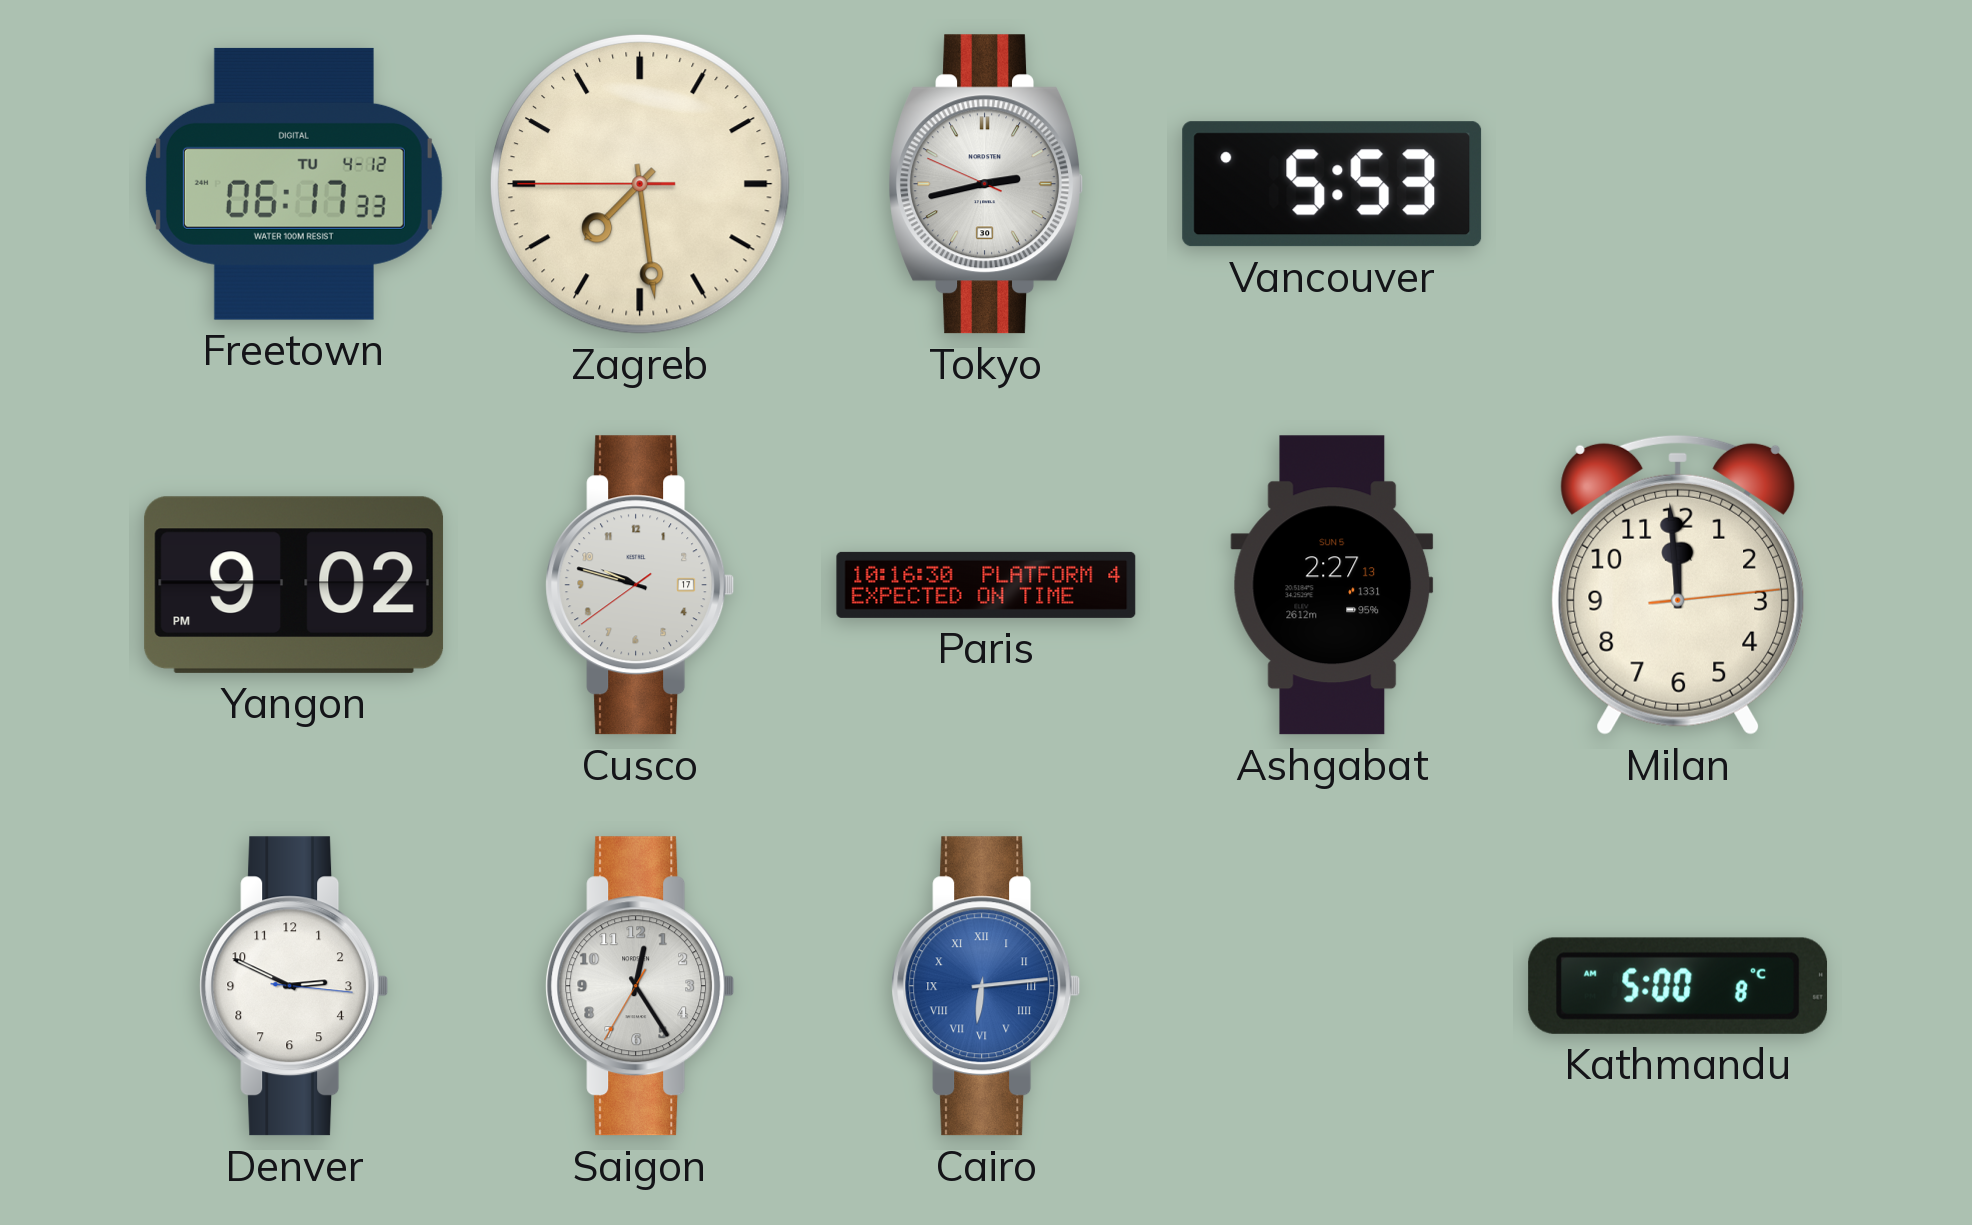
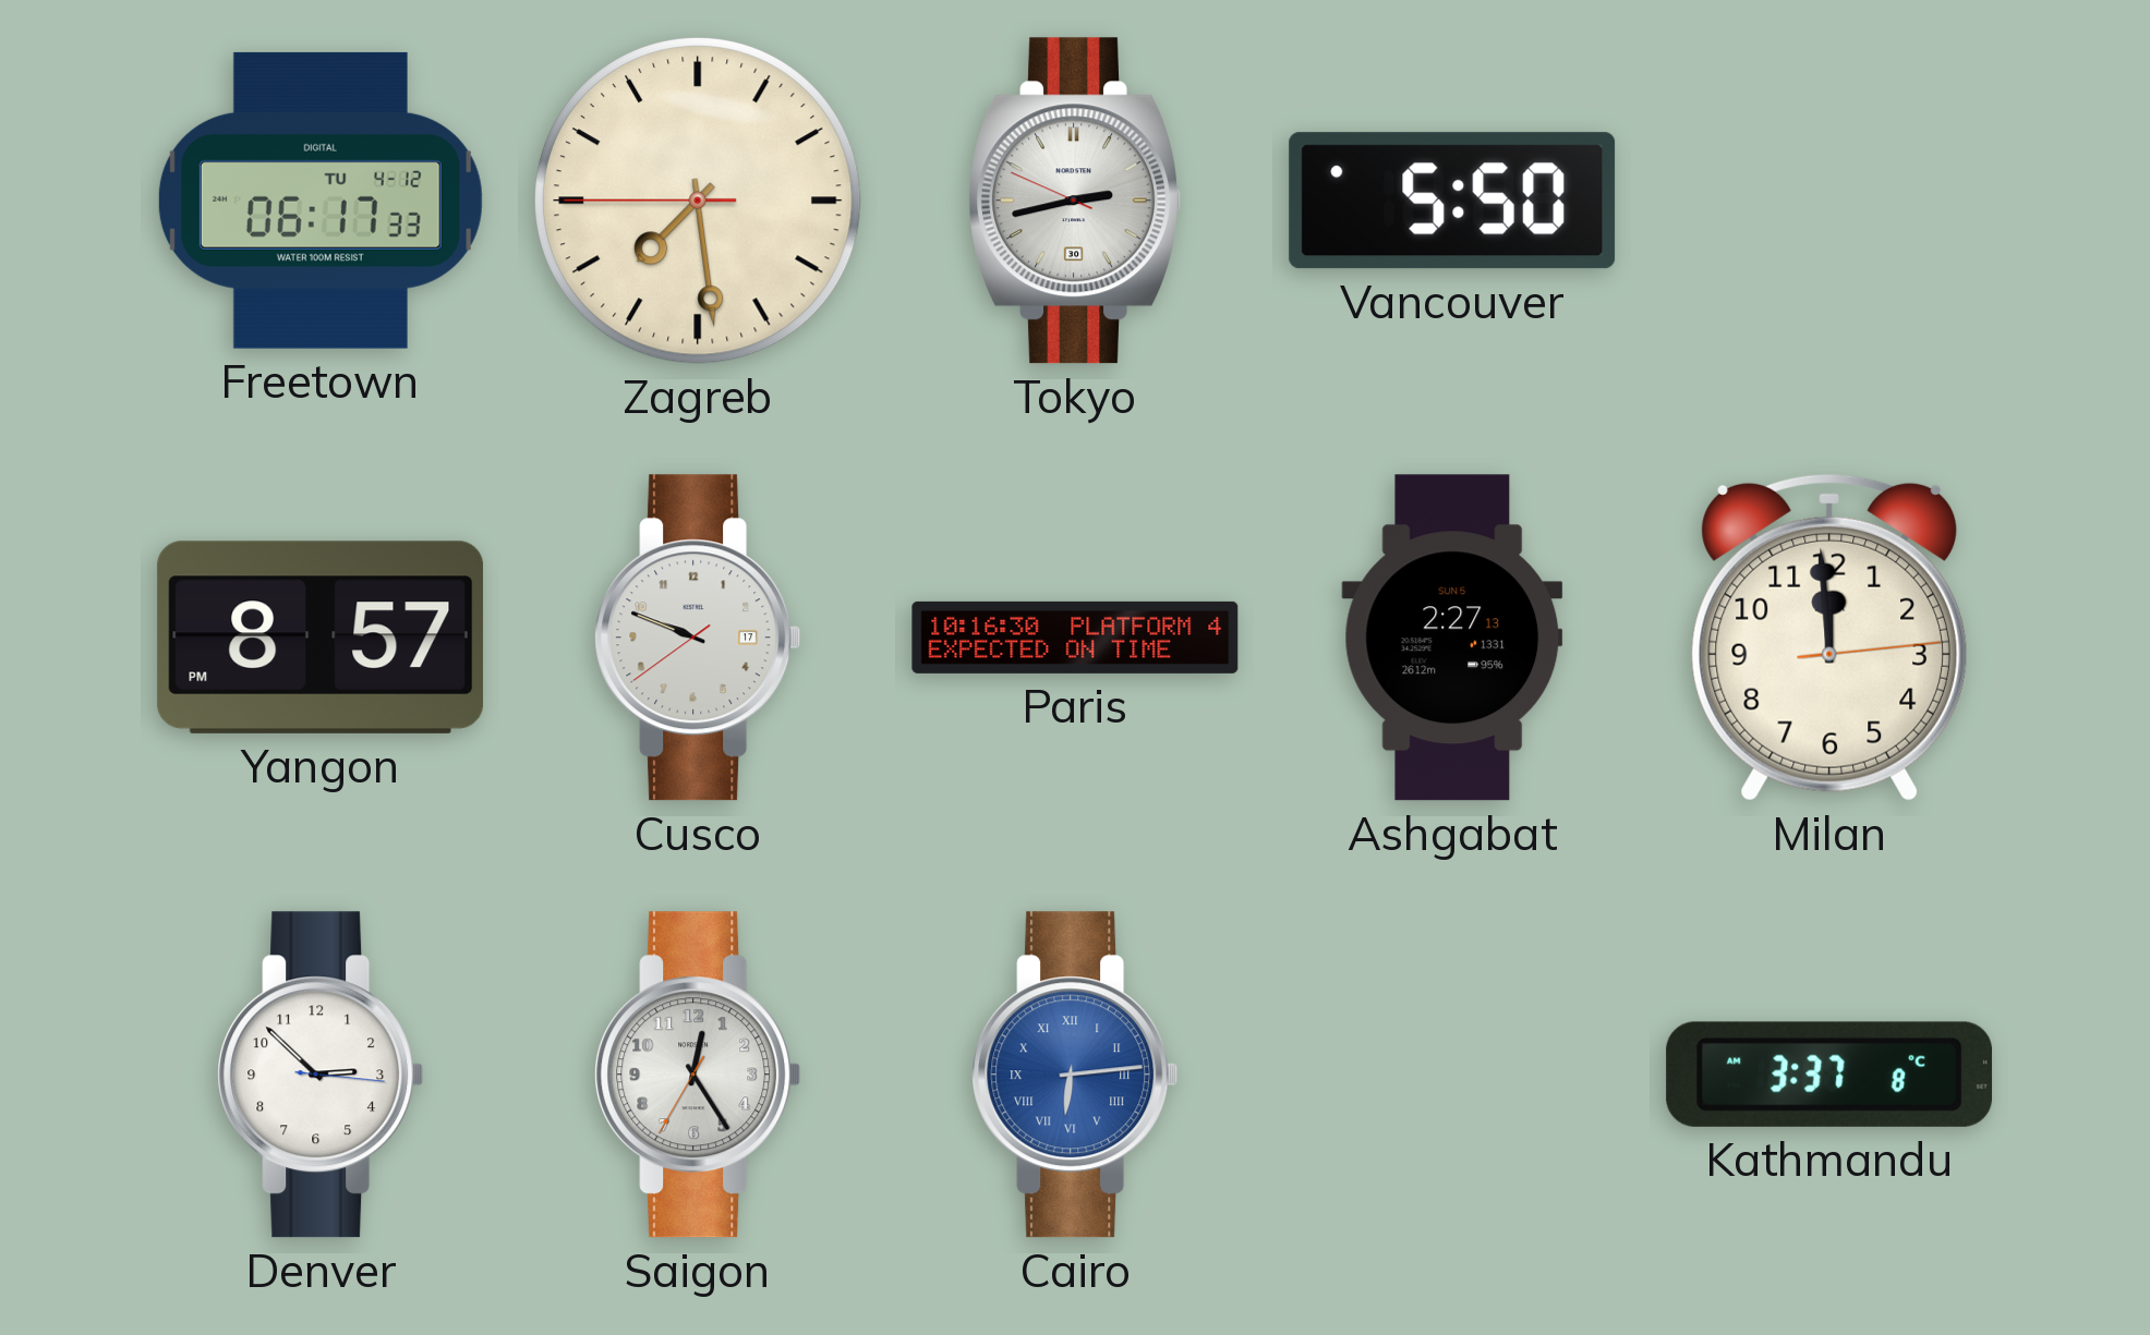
Vancouver: 5:53 -> 5:50
Yangon: 9:02 -> 8:57
Cusco: 9:47 -> 9:48
Denver: 2:49 -> 2:52
Kathmandu: 5:00 -> 3:37
